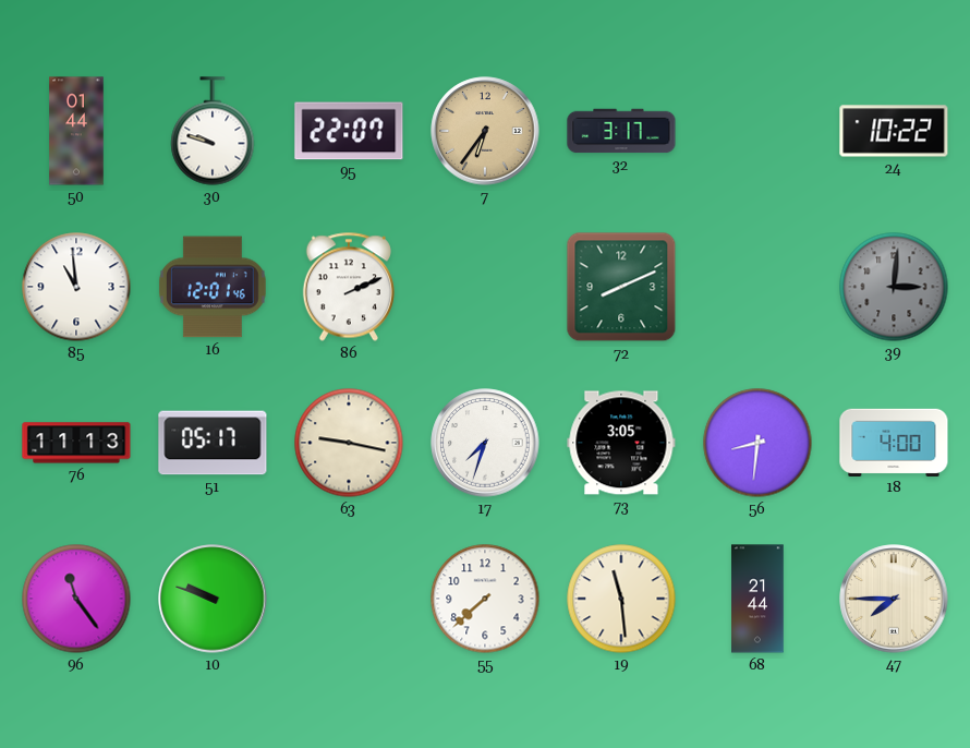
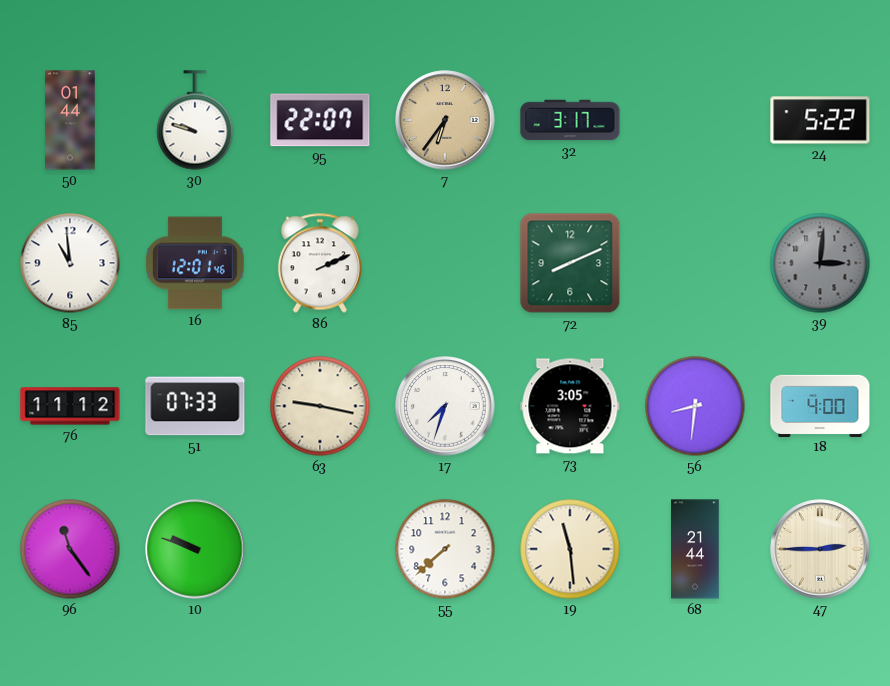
24: 10:22 -> 5:22
76: 11:13 -> 11:12
51: 05:17 -> 07:33
47: 7:45 -> 2:45
